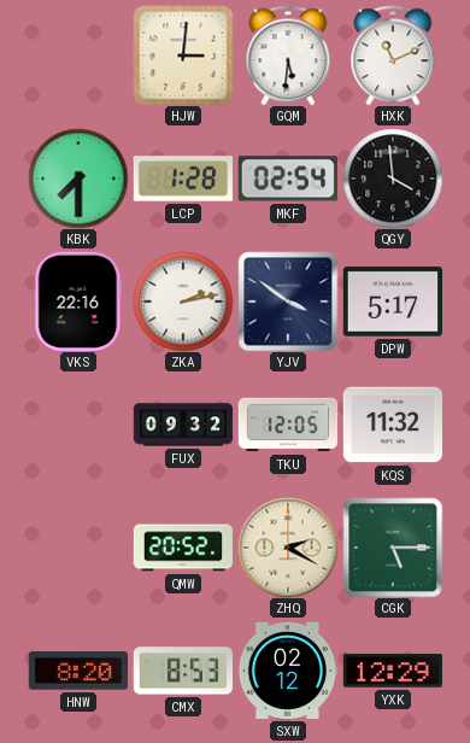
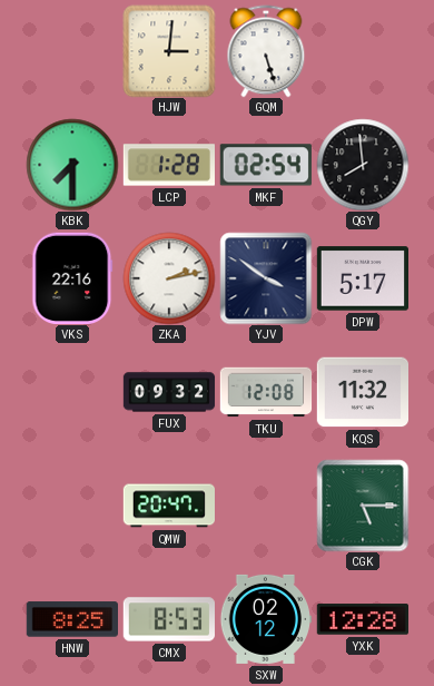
GQM: 5:31 -> 5:27
HXK: 11:11 -> none
QGY: 3:59 -> 7:59
TKU: 12:05 -> 12:08
QMW: 20:52 -> 20:47
ZHQ: 2:20 -> none
HNW: 8:20 -> 8:25
YXK: 12:29 -> 12:28
